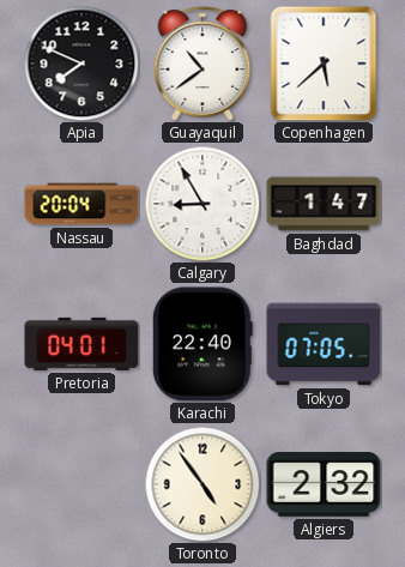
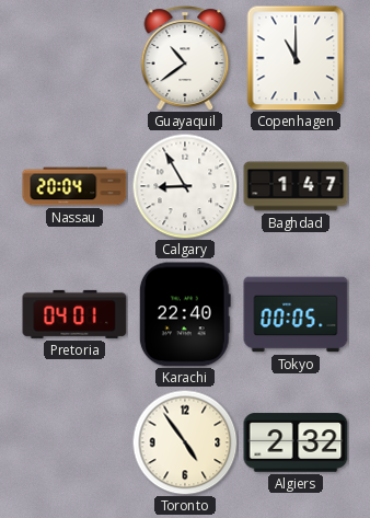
Apia: 7:49 -> none
Copenhagen: 5:38 -> 11:00
Tokyo: 07:05 -> 00:05
